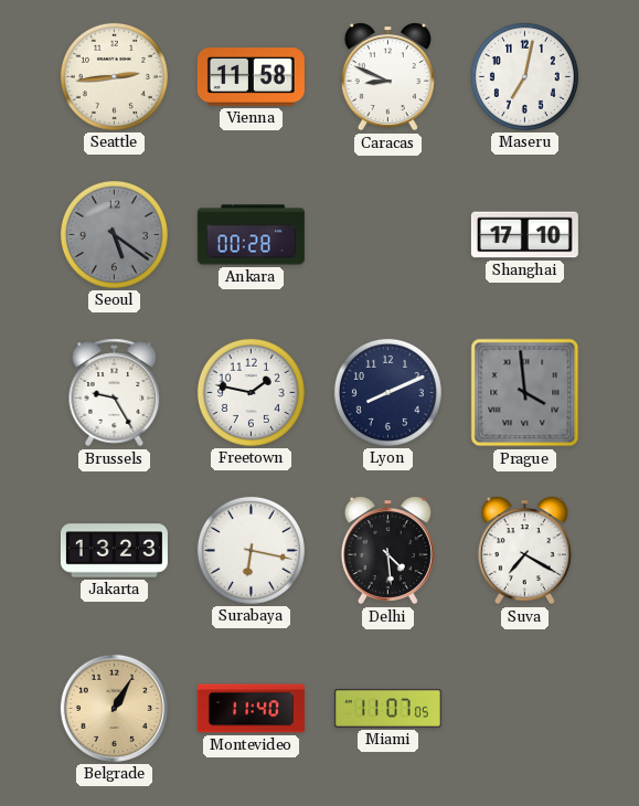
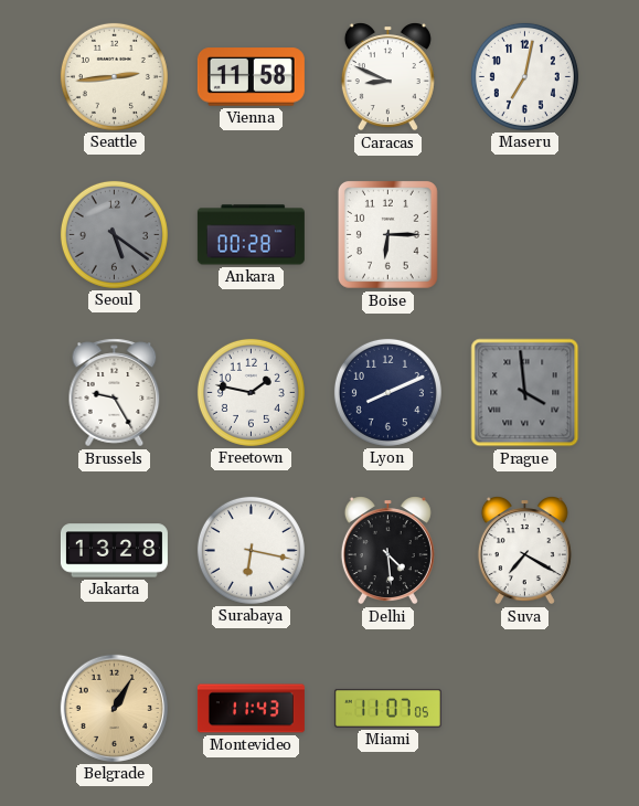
Boise: none -> 6:15
Shanghai: 17:10 -> none
Jakarta: 13:23 -> 13:28
Montevideo: 11:40 -> 11:43
